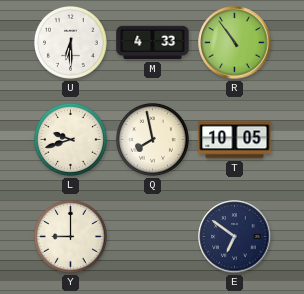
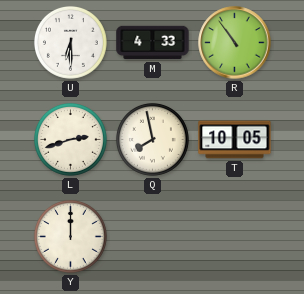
L: 9:42 -> 2:42
Y: 9:00 -> 12:00
E: 6:51 -> none
